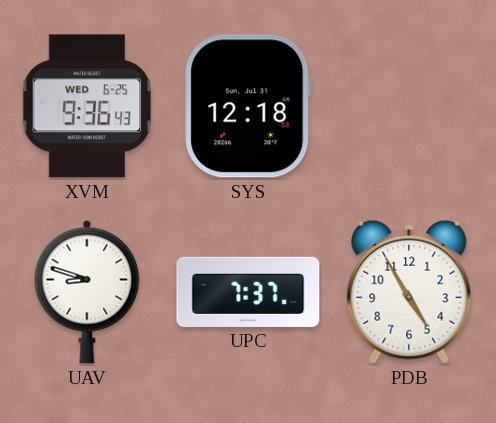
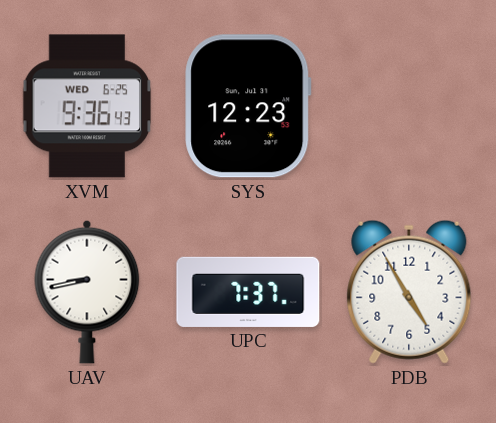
SYS: 12:18 -> 12:23
UAV: 8:48 -> 8:43
